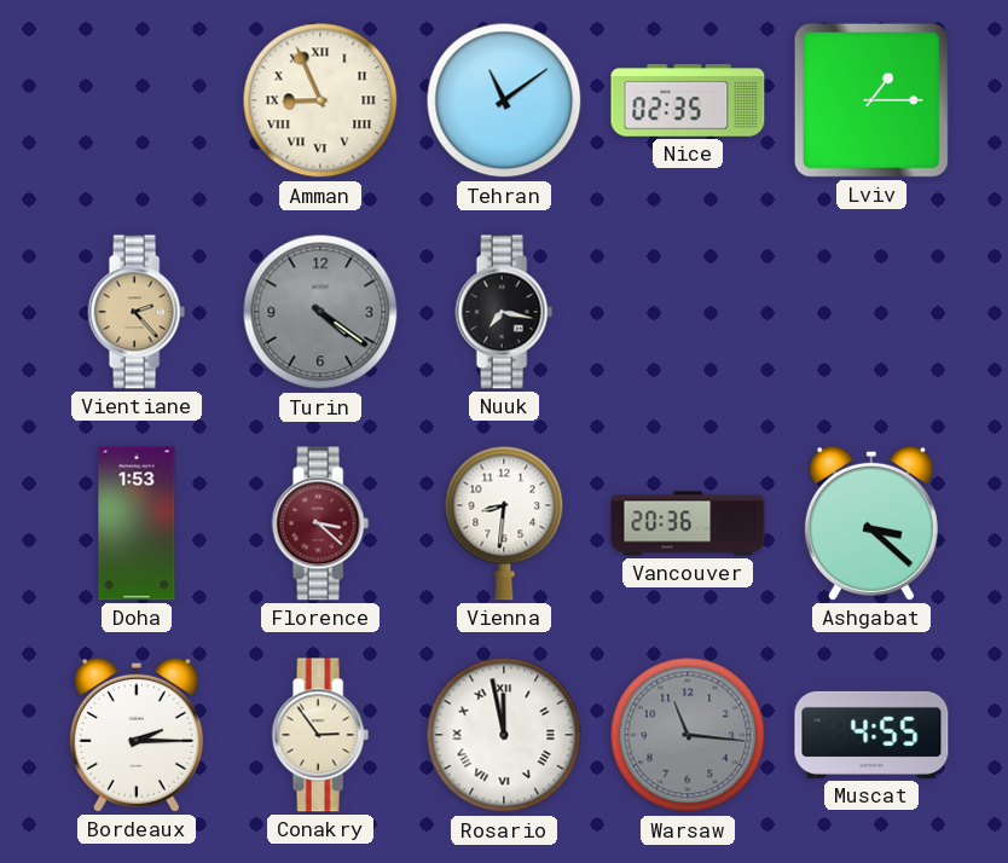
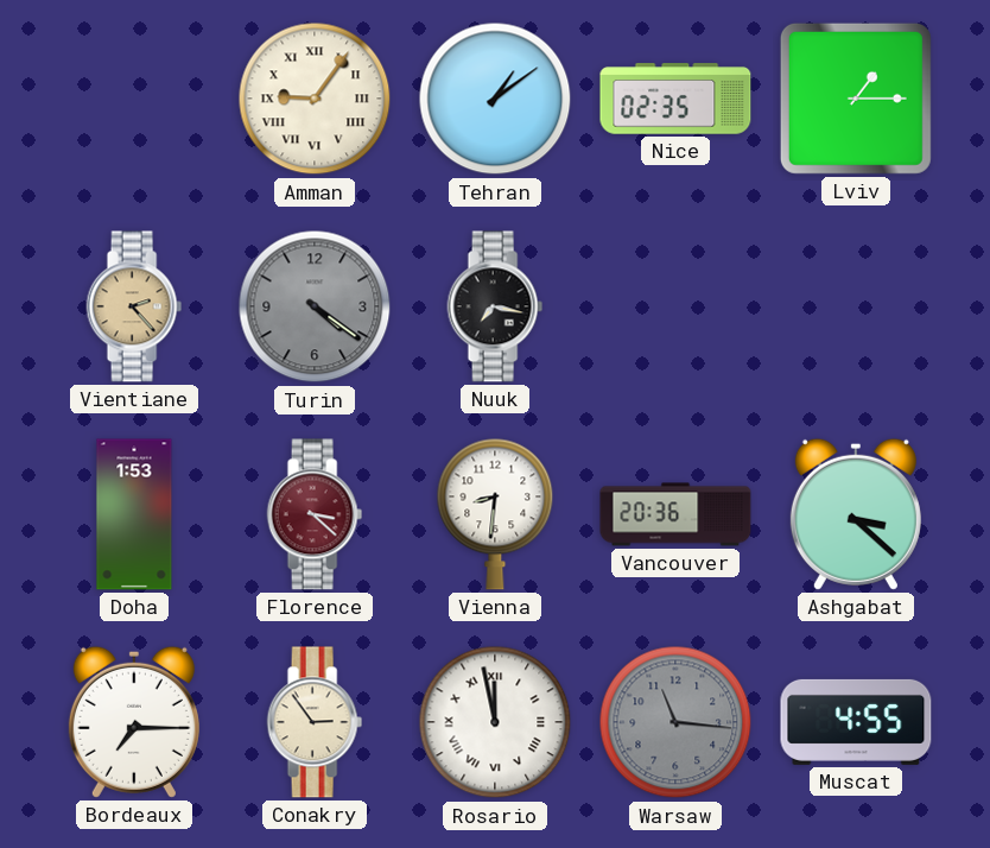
Amman: 8:56 -> 9:06
Tehran: 11:09 -> 1:09
Bordeaux: 2:15 -> 7:15
